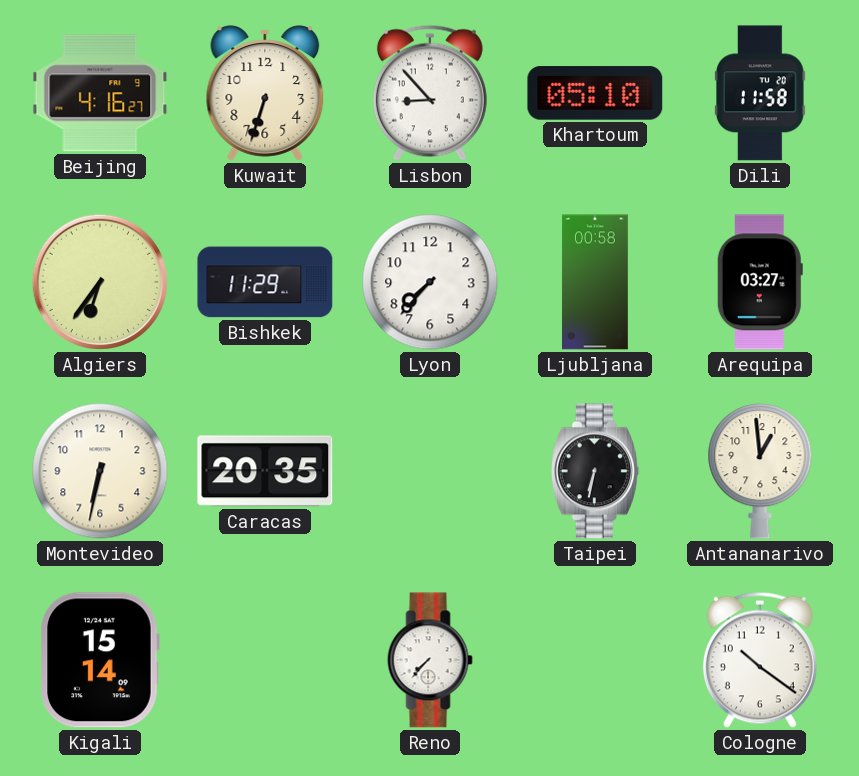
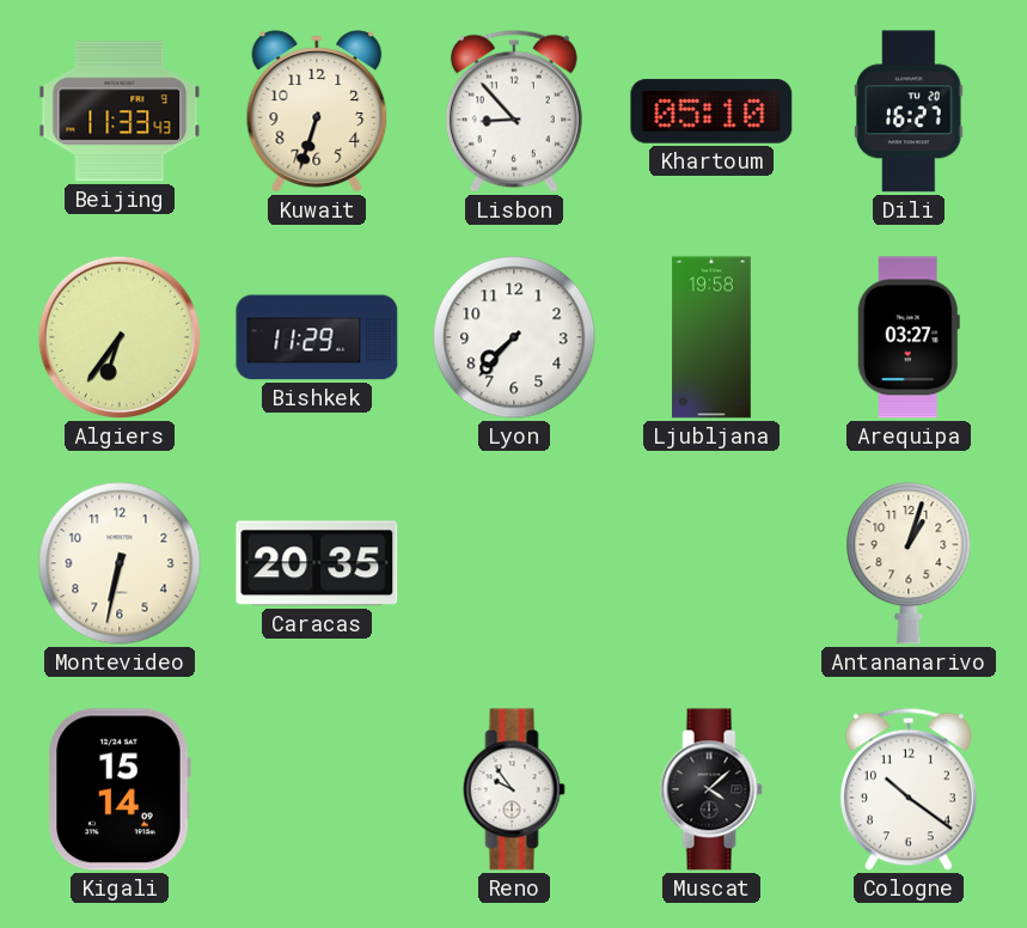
Beijing: 4:16 -> 11:33
Dili: 11:58 -> 16:27
Ljubljana: 00:58 -> 19:58
Taipei: 6:32 -> none
Antananarivo: 12:59 -> 1:03
Reno: 7:37 -> 9:54
Muscat: none -> 4:08
